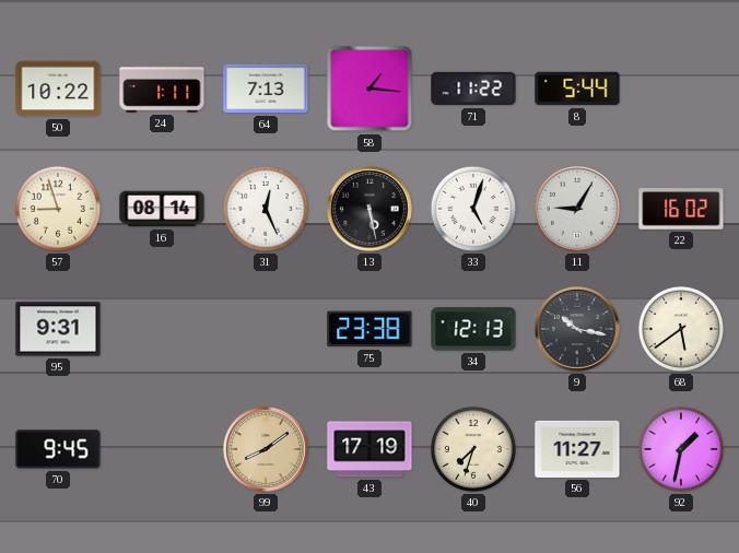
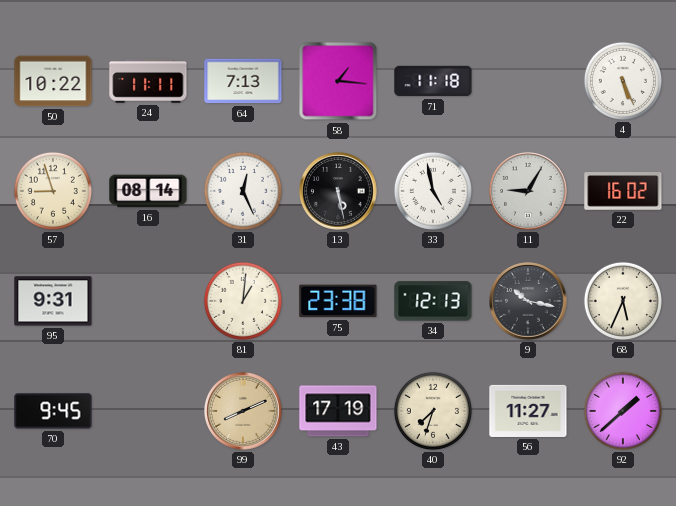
24: 1:11 -> 11:11
71: 11:22 -> 11:18
8: 5:44 -> none
4: none -> 5:26
33: 5:03 -> 4:58
81: none -> 1:01
68: 5:39 -> 5:34
99: 8:09 -> 8:11
92: 1:32 -> 1:38
